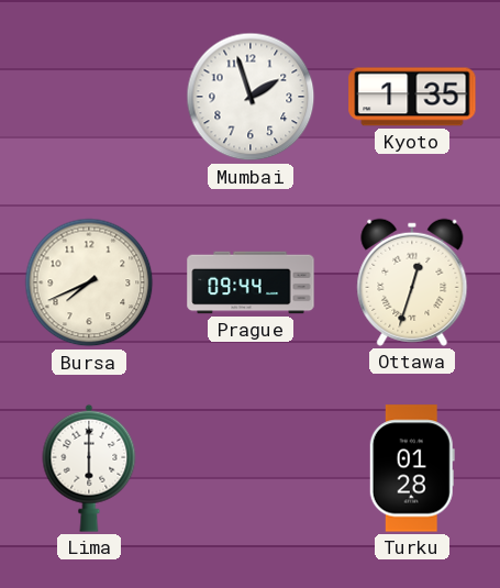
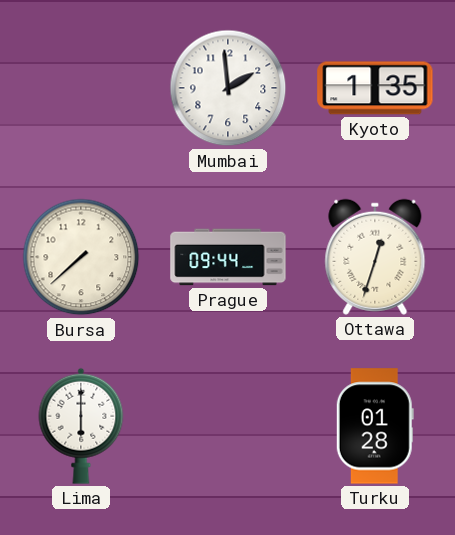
Mumbai: 1:57 -> 1:59
Bursa: 7:41 -> 7:38
